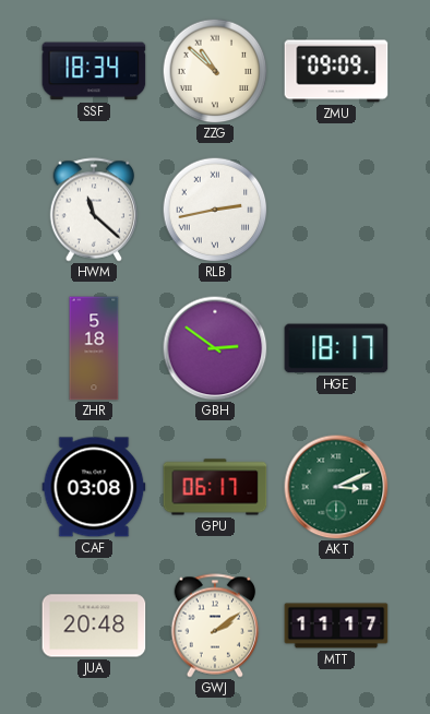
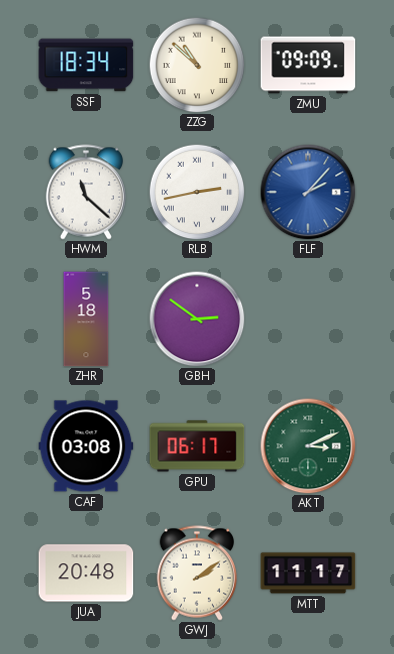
FLF: none -> 2:07
HGE: 18:17 -> none
